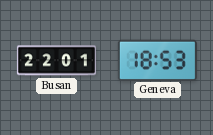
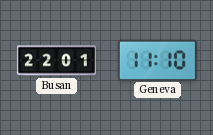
Geneva: 18:53 -> 11:10
